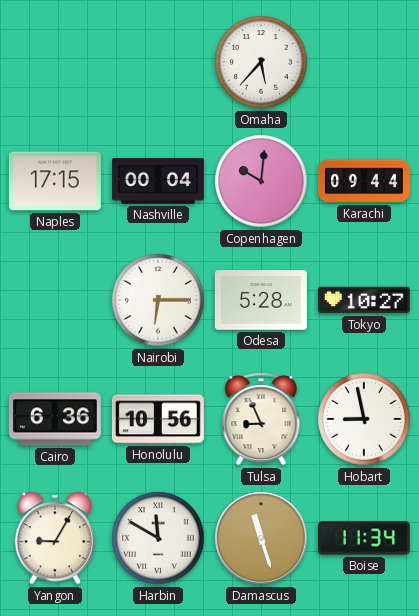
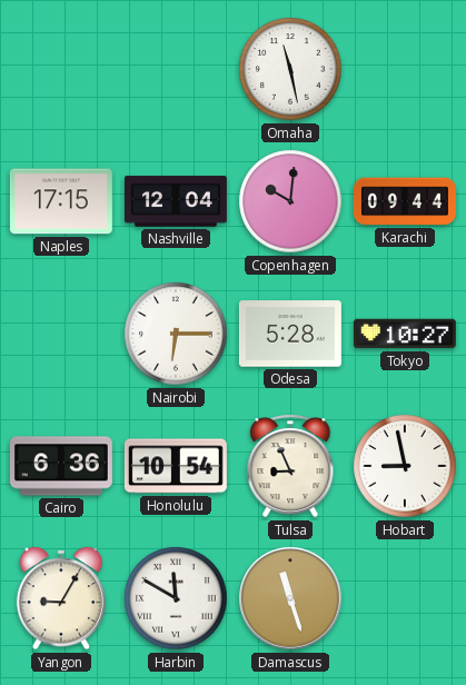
Omaha: 5:37 -> 11:28
Nashville: 00:04 -> 12:04
Honolulu: 10:56 -> 10:54
Boise: 11:34 -> none
